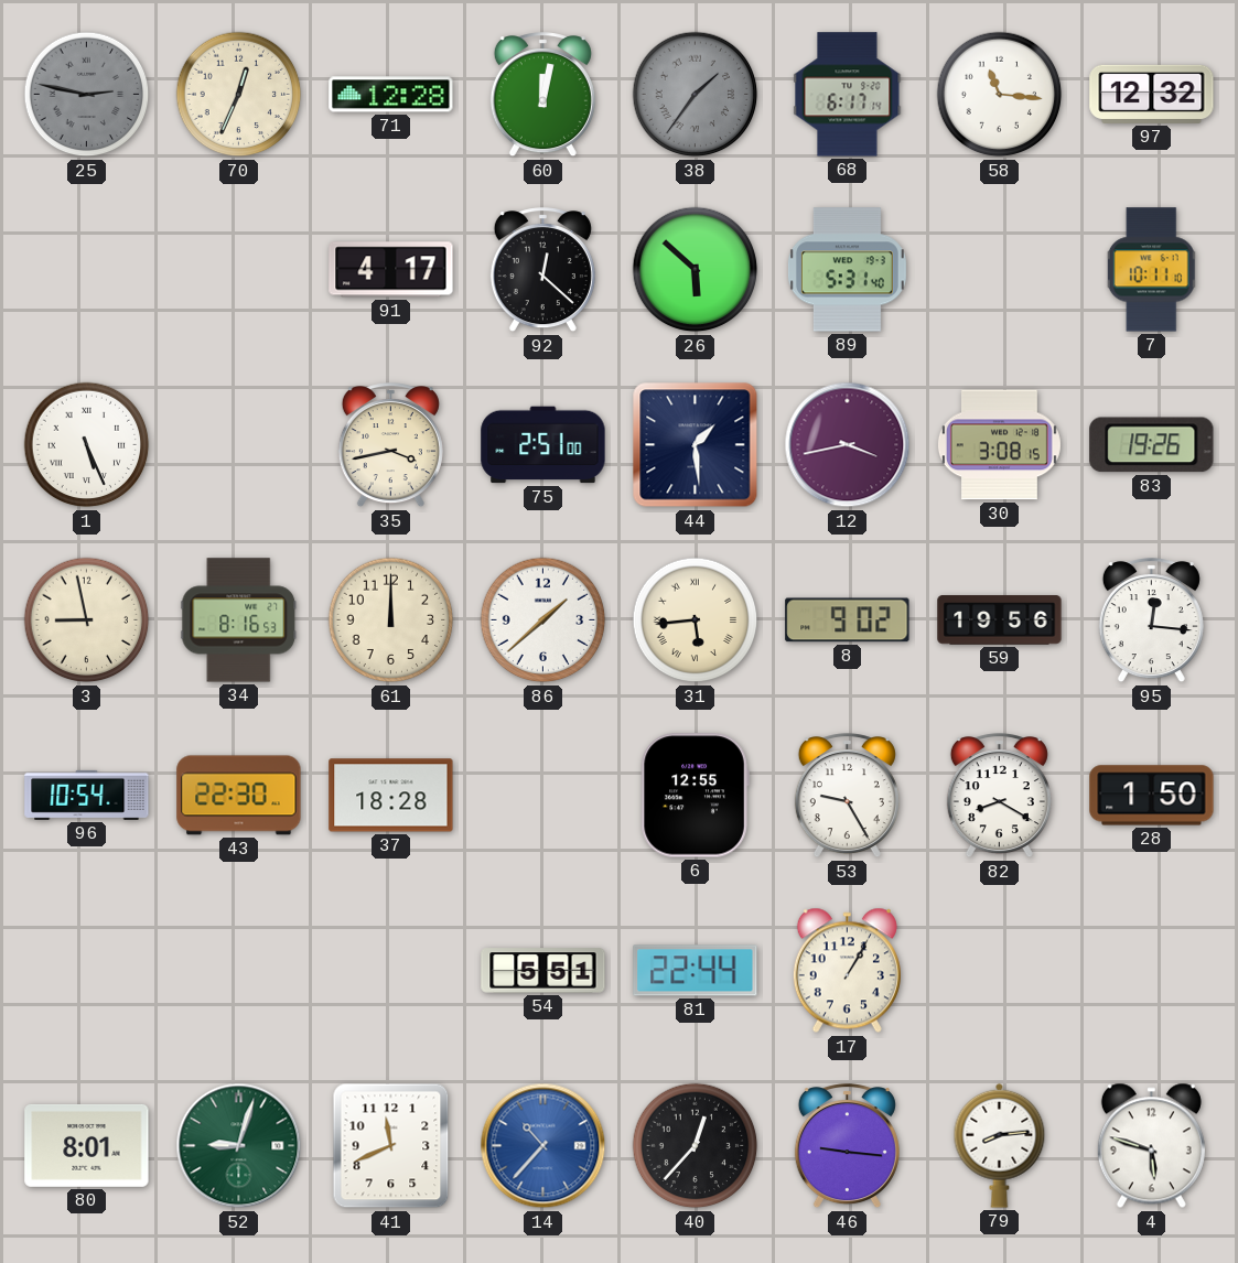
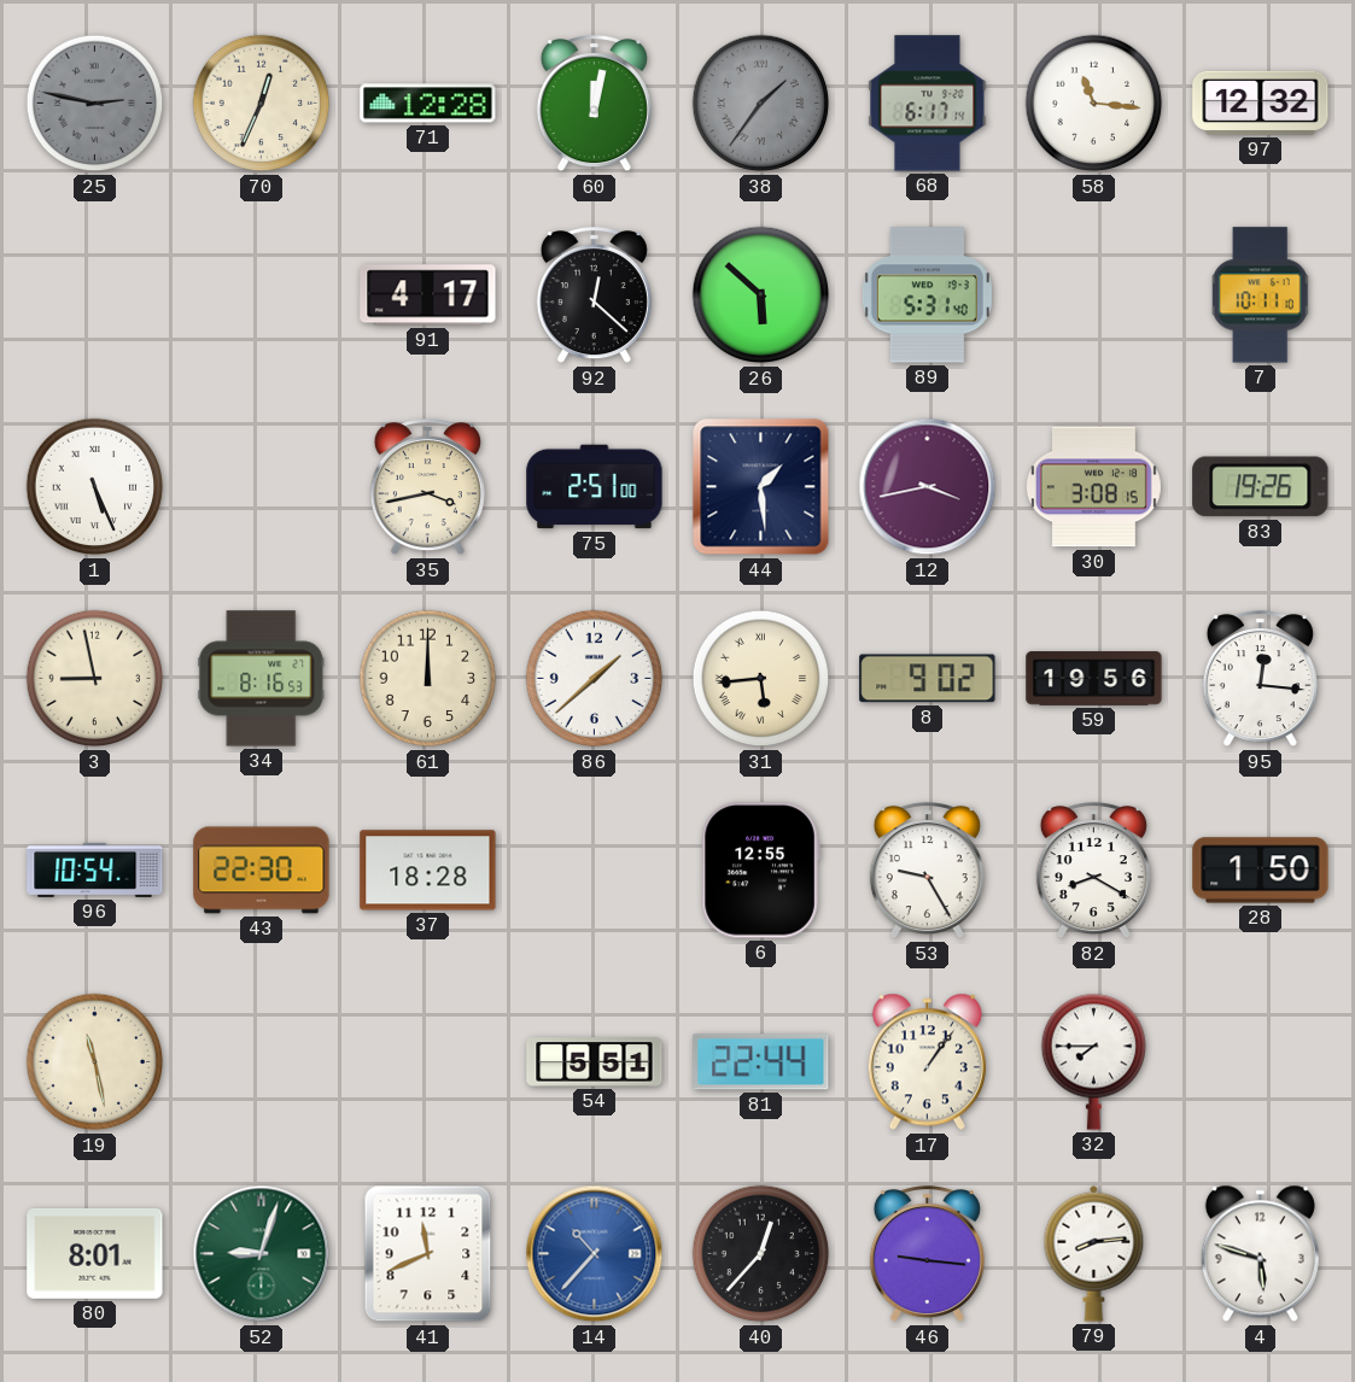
19: none -> 11:28
17: 1:05 -> 1:06
32: none -> 7:45
